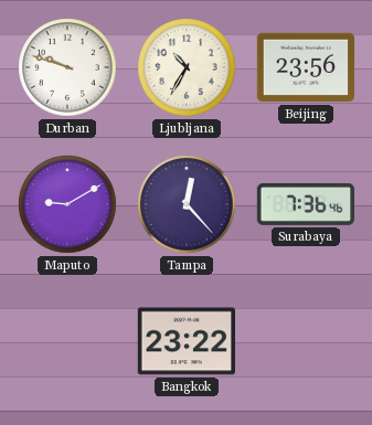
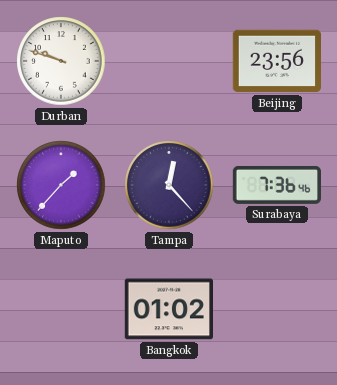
Ljubljana: 10:35 -> none
Maputo: 9:10 -> 1:37
Bangkok: 23:22 -> 01:02
